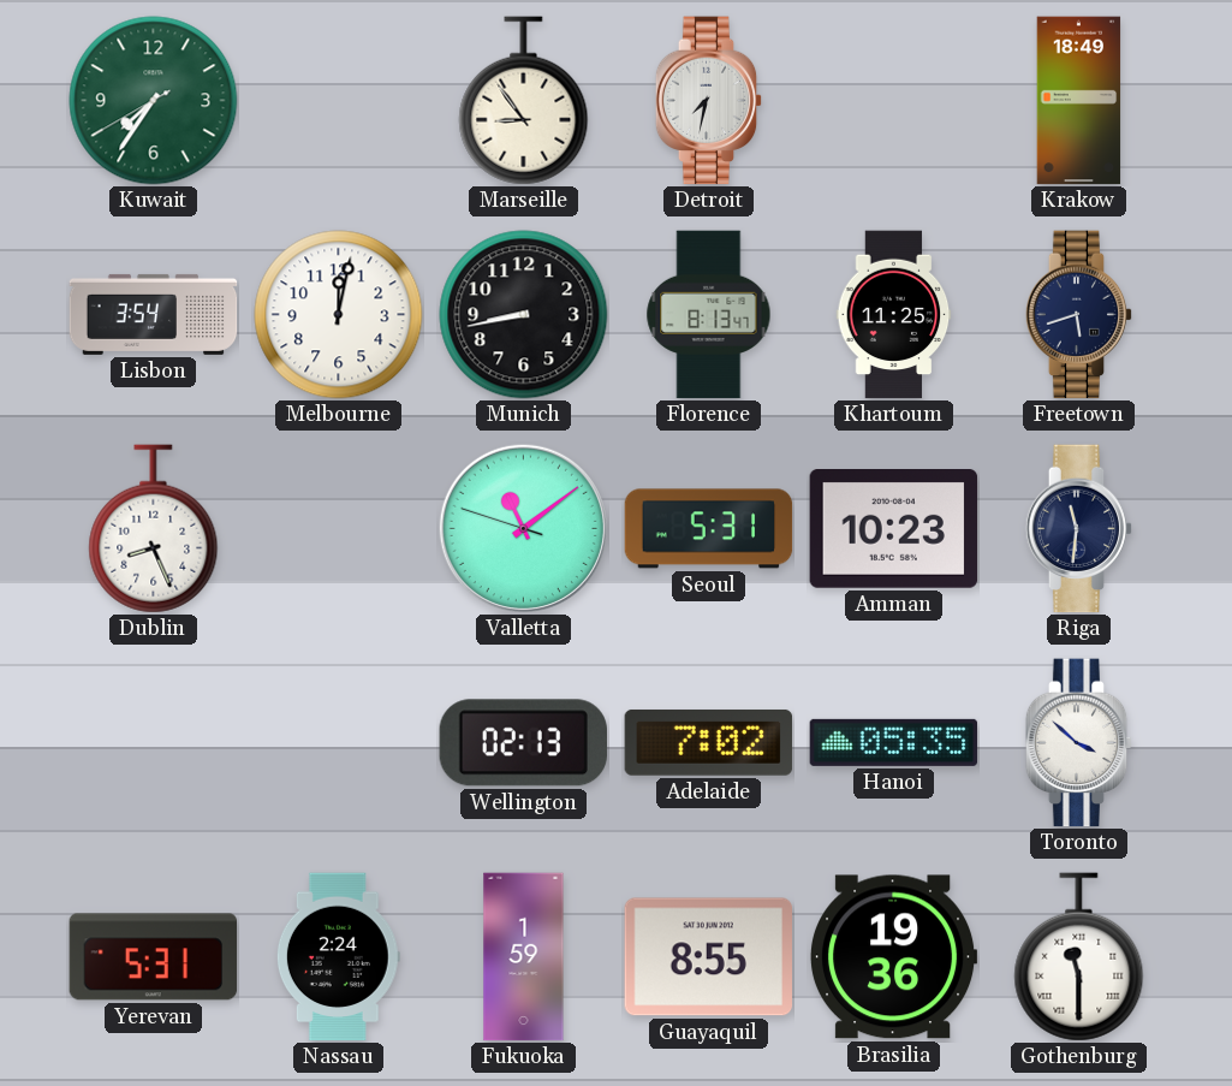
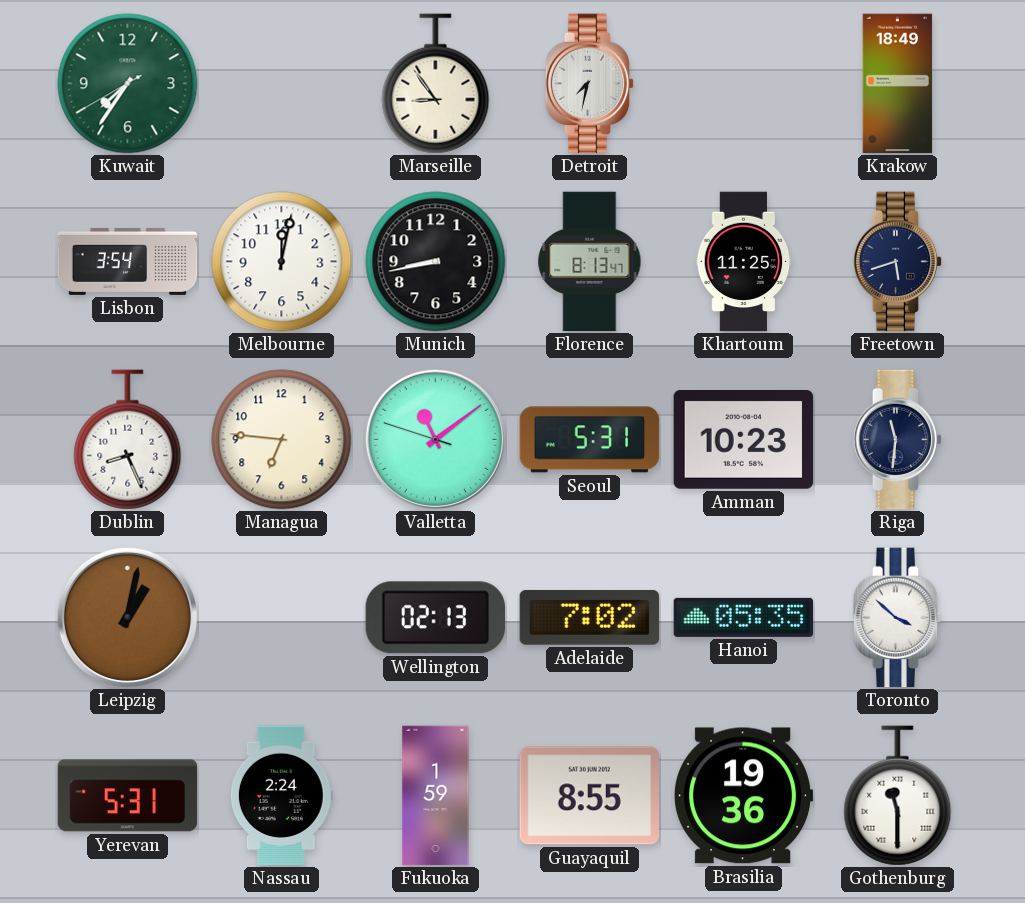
Managua: none -> 6:46
Leipzig: none -> 1:02
